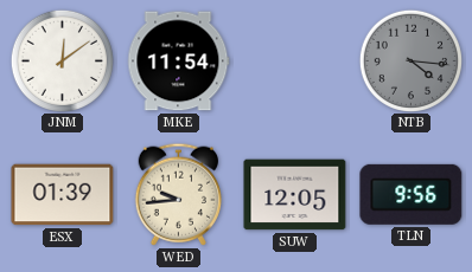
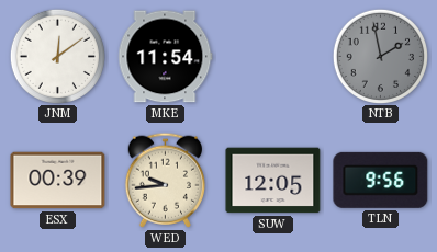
NTB: 4:16 -> 1:58
ESX: 01:39 -> 00:39
